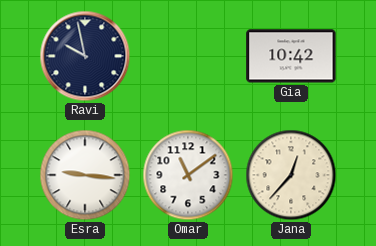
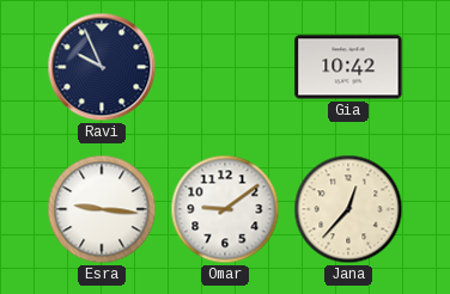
Ravi: 9:58 -> 9:56
Omar: 11:09 -> 9:09
